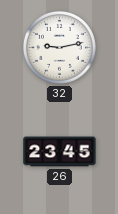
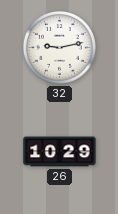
26: 23:45 -> 10:29
